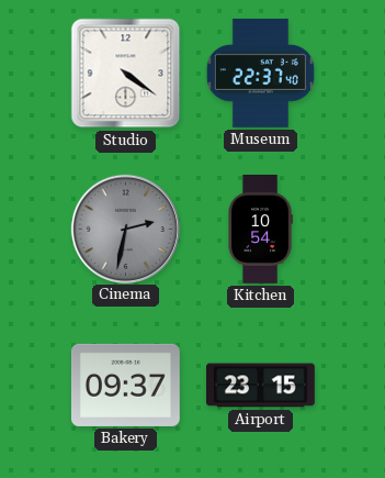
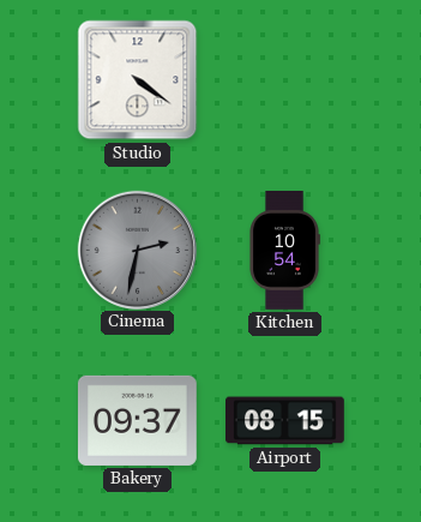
Museum: 22:37 -> none
Airport: 23:15 -> 08:15
